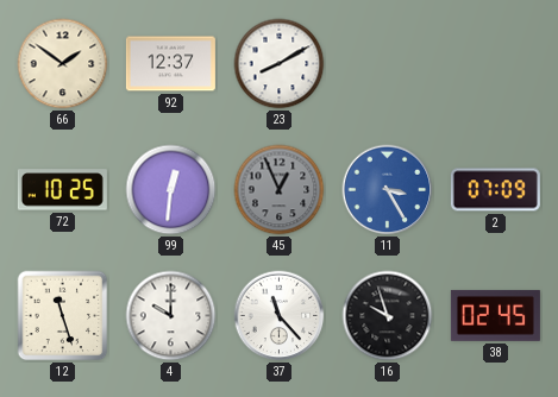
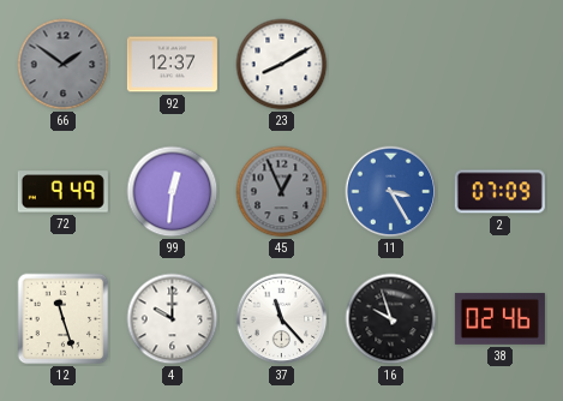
66 dial: cream -> grey
72: 10:25 -> 9:49
38: 02:45 -> 02:46
